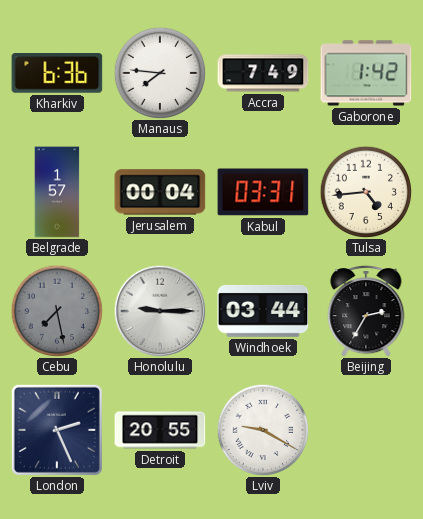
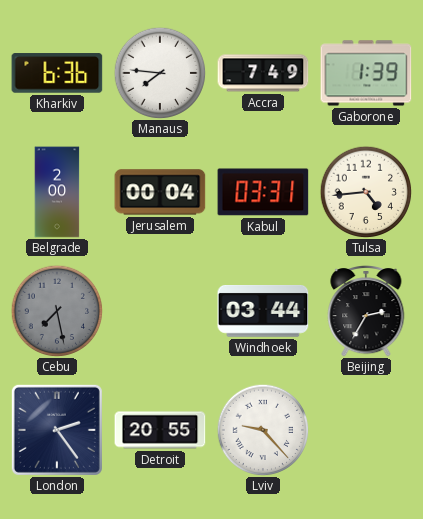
Gaborone: 1:42 -> 1:39
Belgrade: 1:57 -> 2:00
Honolulu: 9:15 -> none
London: 2:26 -> 2:24
Lviv: 9:20 -> 9:23
